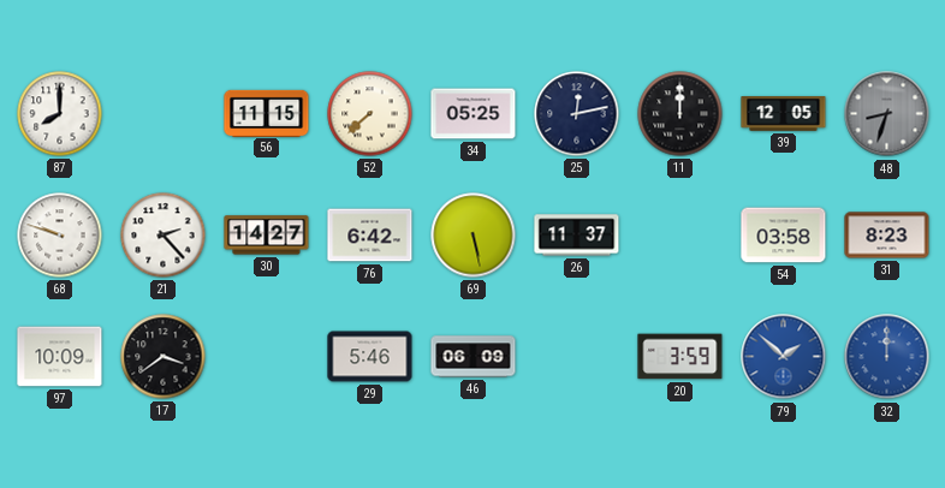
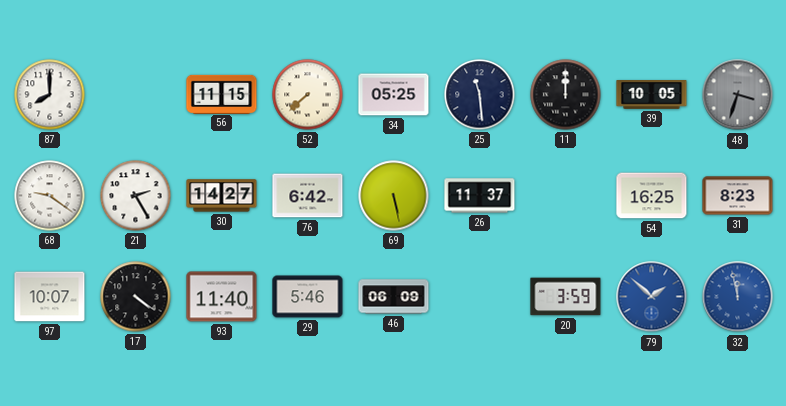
25: 12:13 -> 11:29
39: 12:05 -> 10:05
48: 8:33 -> 3:33
68: 9:48 -> 9:21
21: 2:23 -> 2:25
54: 03:58 -> 16:25
97: 10:09 -> 10:07
17: 3:39 -> 4:21
93: none -> 11:40
32: 12:00 -> 11:58
